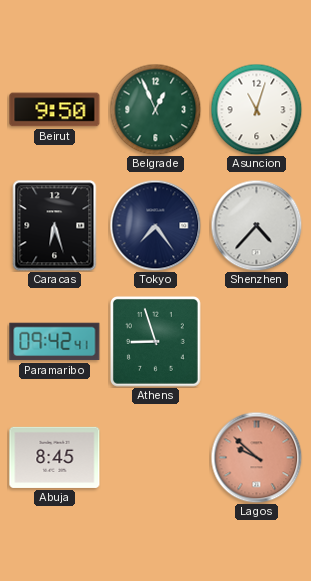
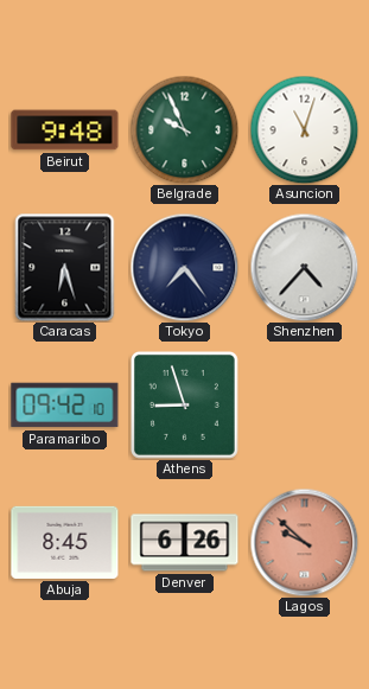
Beirut: 9:50 -> 9:48
Belgrade: 12:56 -> 9:56
Paramaribo: 09:42:41 -> 09:42:10
Denver: none -> 6:26
